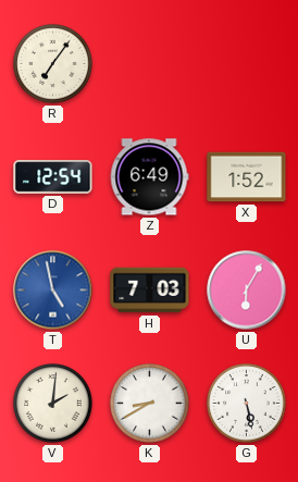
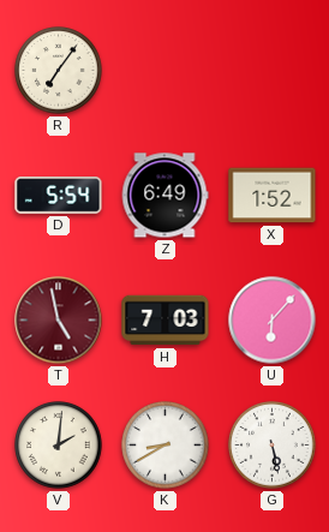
D: 12:54 -> 5:54
T dial: blue -> burgundy
U: 6:05 -> 6:07
